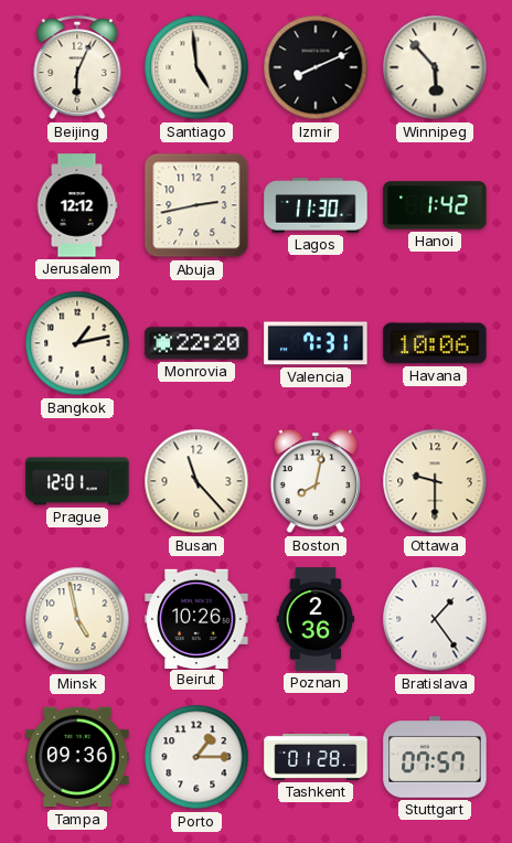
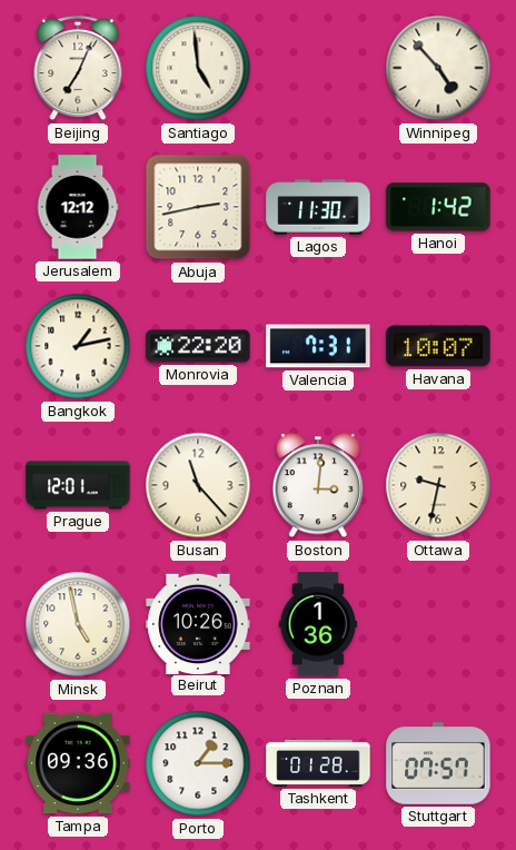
Beijing: 6:04 -> 7:04
Izmir: 8:11 -> none
Winnipeg: 5:53 -> 4:53
Havana: 10:06 -> 10:07
Boston: 8:02 -> 3:01
Ottawa: 9:30 -> 9:32
Poznan: 2:36 -> 1:36
Bratislava: 1:24 -> none
